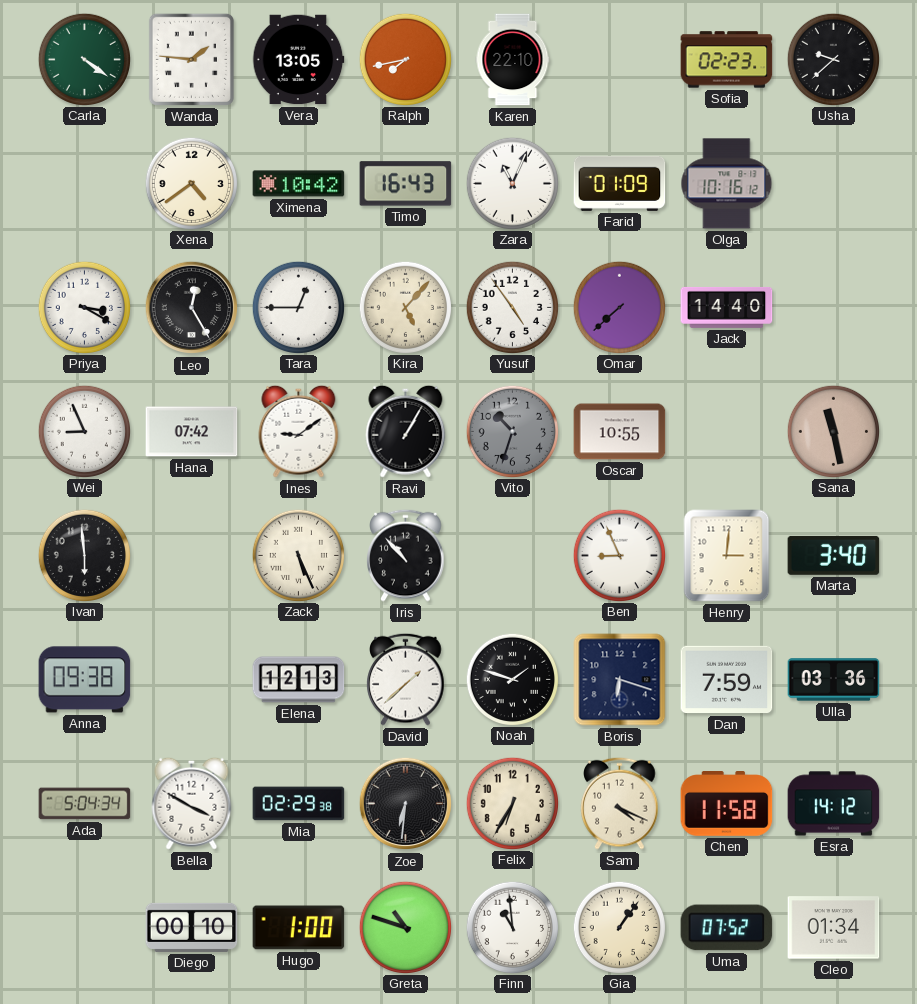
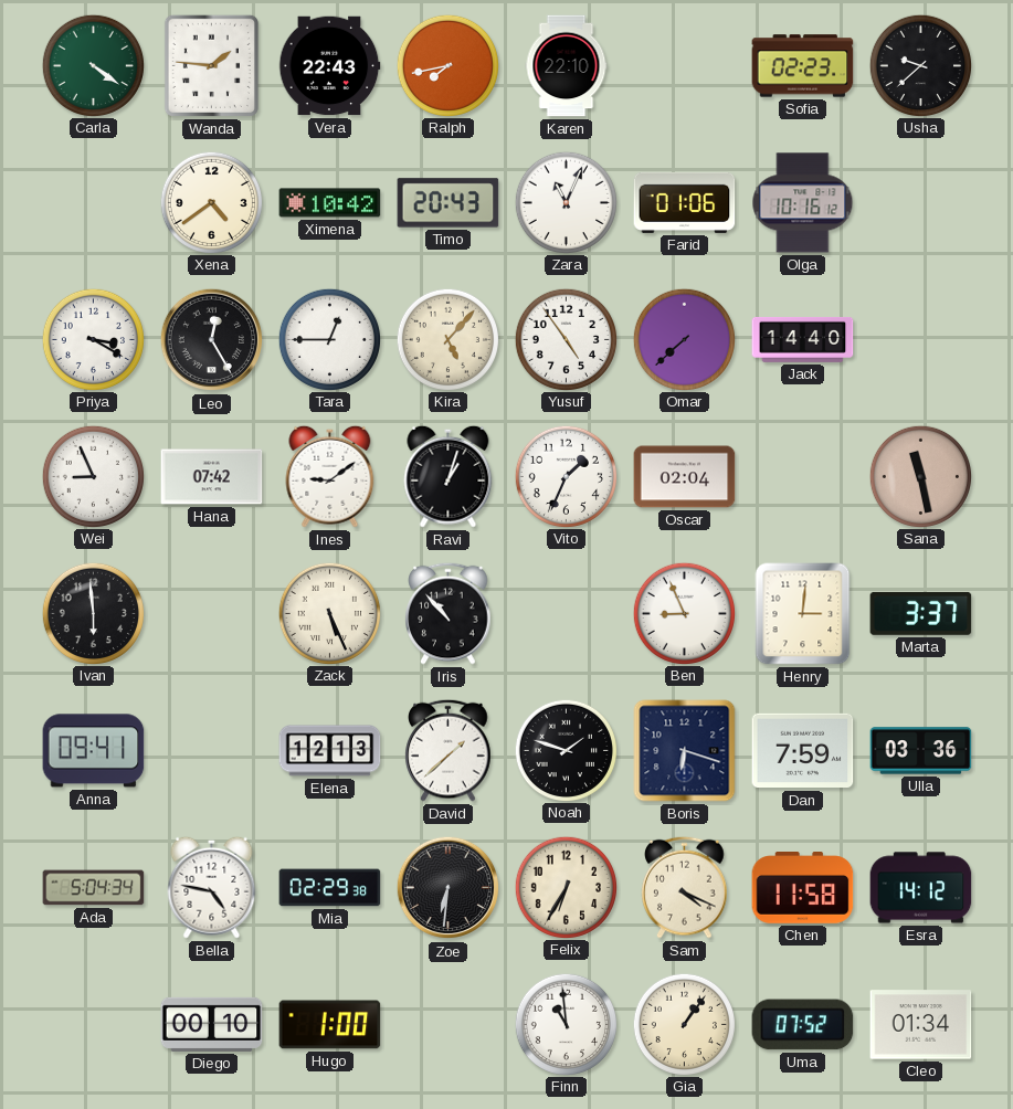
Vera: 13:05 -> 22:43
Timo: 16:43 -> 20:43
Farid: 01:09 -> 01:06
Ravi: 1:05 -> 1:03
Vito: 10:33 -> 1:34
Vito dial: grey -> white
Oscar: 10:55 -> 02:04
Marta: 3:40 -> 3:37
Anna: 09:38 -> 09:41
Bella: 3:50 -> 4:47
Greta: 10:48 -> none
